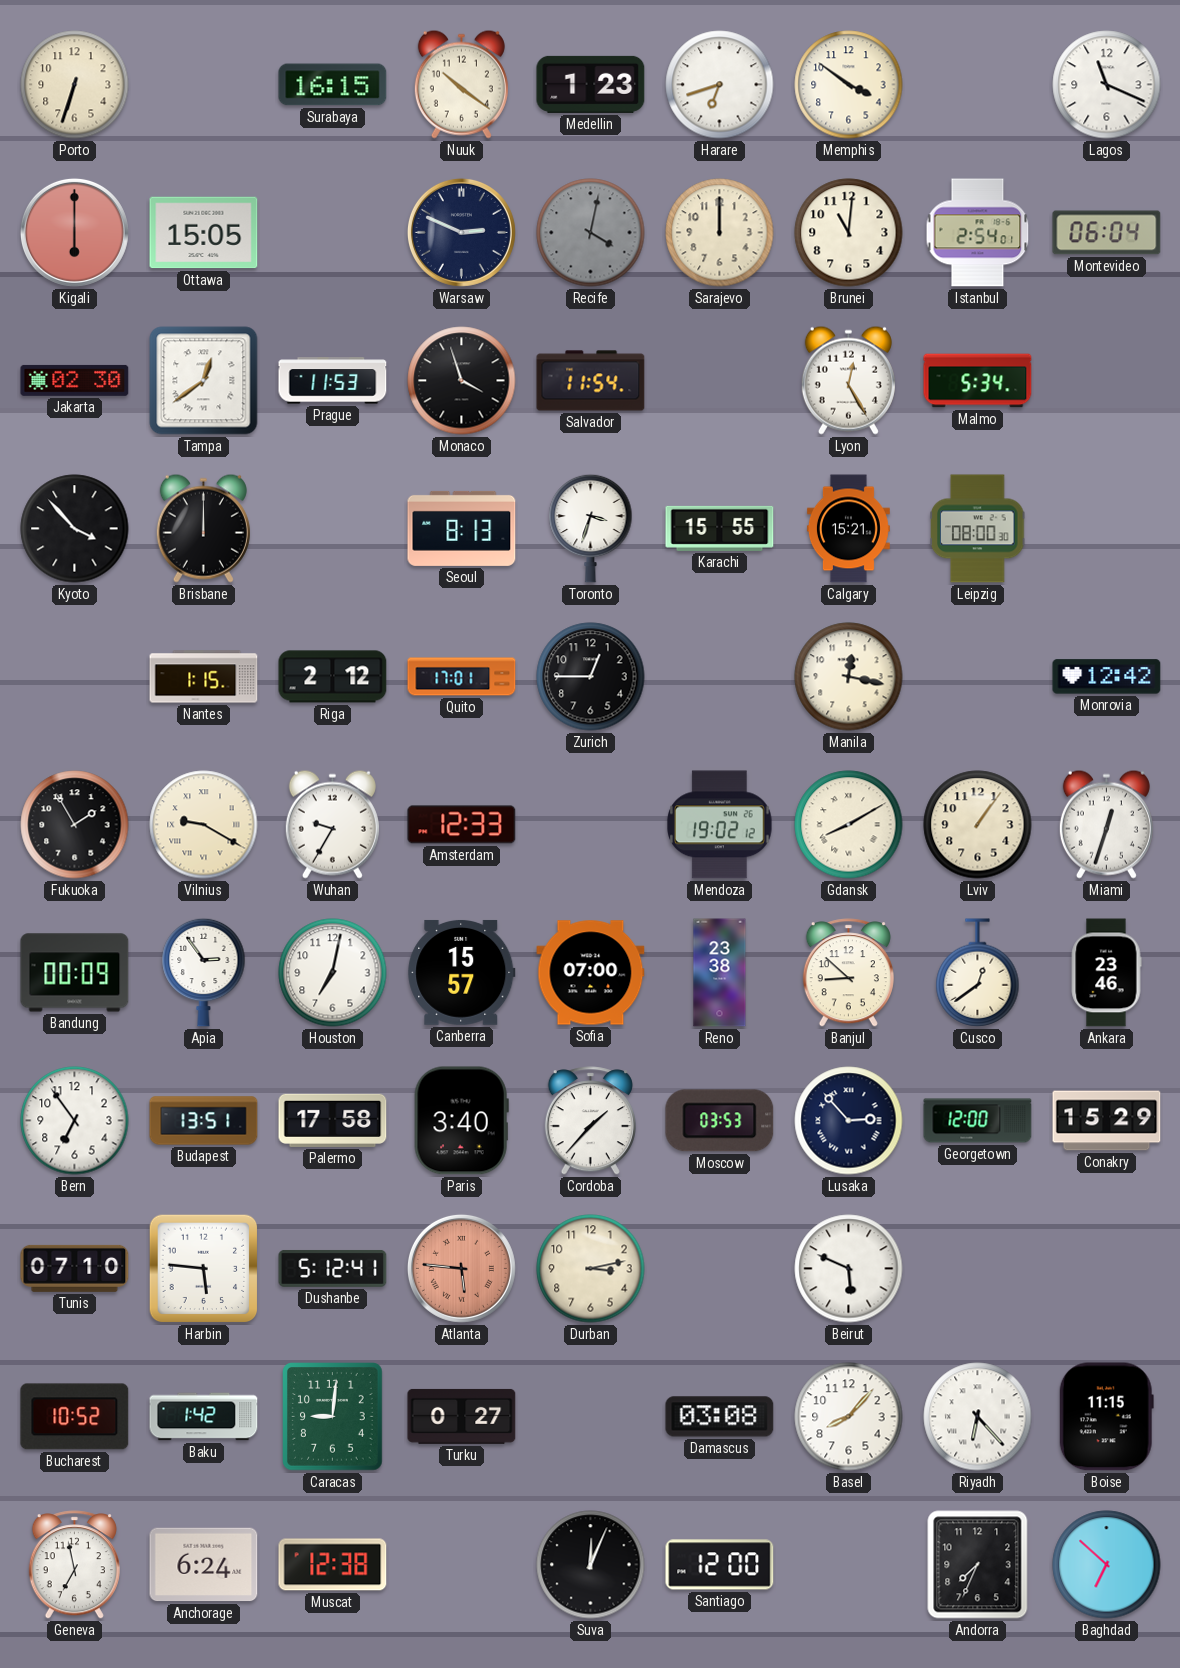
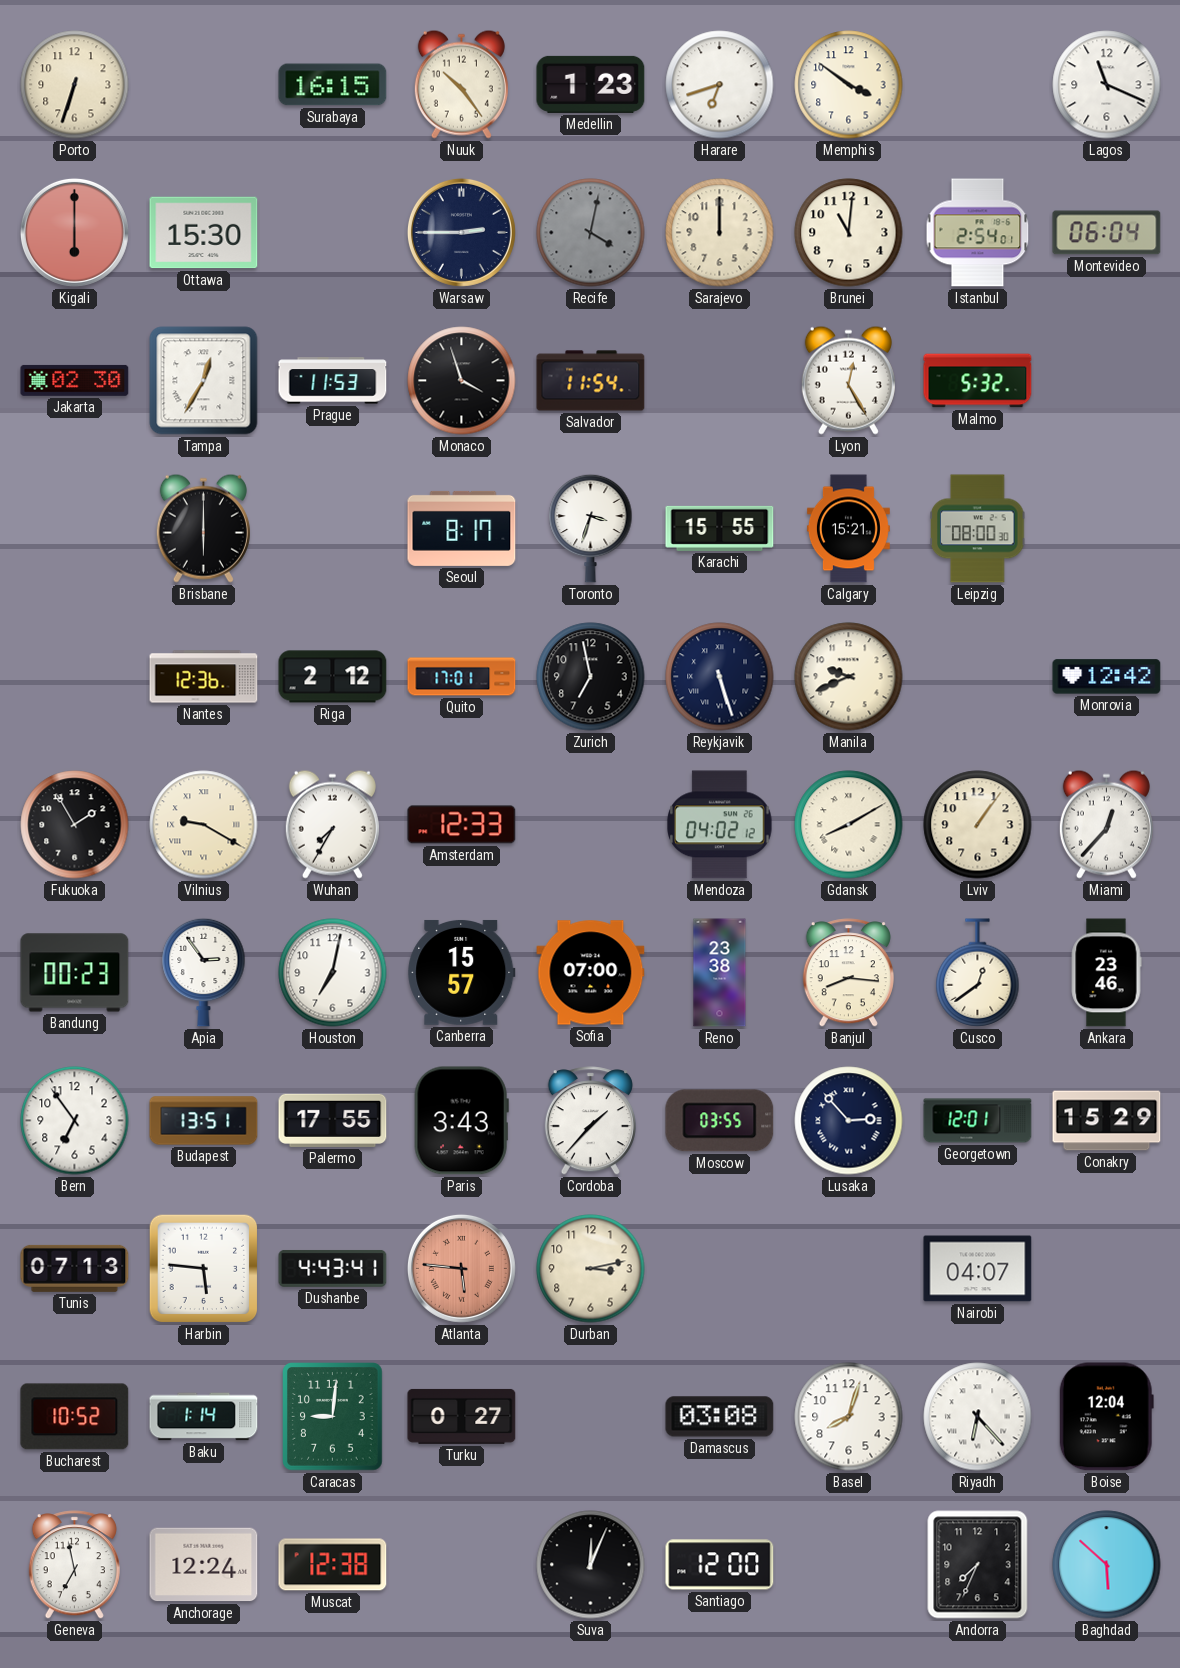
Nuuk: 10:21 -> 10:24
Ottawa: 15:05 -> 15:30
Warsaw: 2:49 -> 2:45
Tampa: 12:39 -> 12:35
Malmo: 5:34 -> 5:32
Kyoto: 3:53 -> none
Brisbane: 12:00 -> 6:00
Seoul: 8:13 -> 8:17
Nantes: 1:15 -> 12:36
Zurich: 12:45 -> 6:58
Reykjavik: none -> 5:27
Manila: 12:17 -> 9:41
Wuhan: 9:35 -> 7:35
Mendoza: 19:02 -> 04:02
Miami: 12:33 -> 12:37
Bandung: 00:09 -> 00:23
Banjul: 8:52 -> 8:16
Palermo: 17:58 -> 17:55
Paris: 3:40 -> 3:43
Moscow: 03:53 -> 03:55
Georgetown: 12:00 -> 12:01
Tunis: 07:10 -> 07:13
Dushanbe: 5:12 -> 4:43
Beirut: 5:49 -> none
Nairobi: none -> 04:07
Baku: 1:42 -> 1:14
Basel: 8:07 -> 8:03
Boise: 11:15 -> 12:04
Anchorage: 6:24 -> 12:24
Baghdad: 6:52 -> 5:52
